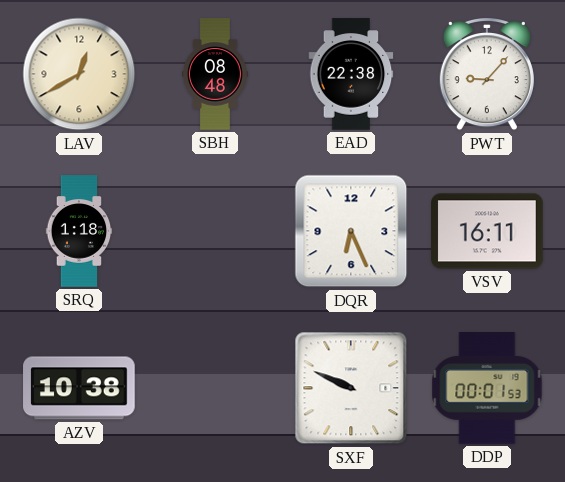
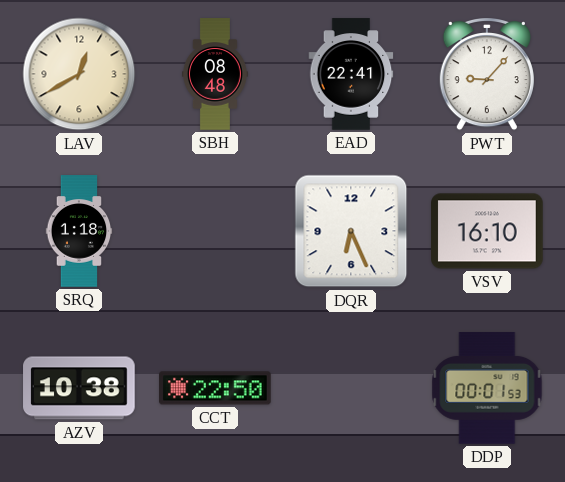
EAD: 22:38 -> 22:41
VSV: 16:11 -> 16:10
CCT: none -> 22:50
SXF: 9:49 -> none
